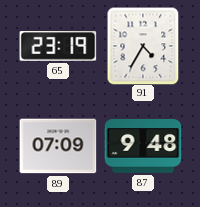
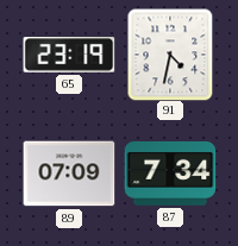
91: 4:35 -> 4:32
87: 9:48 -> 7:34
